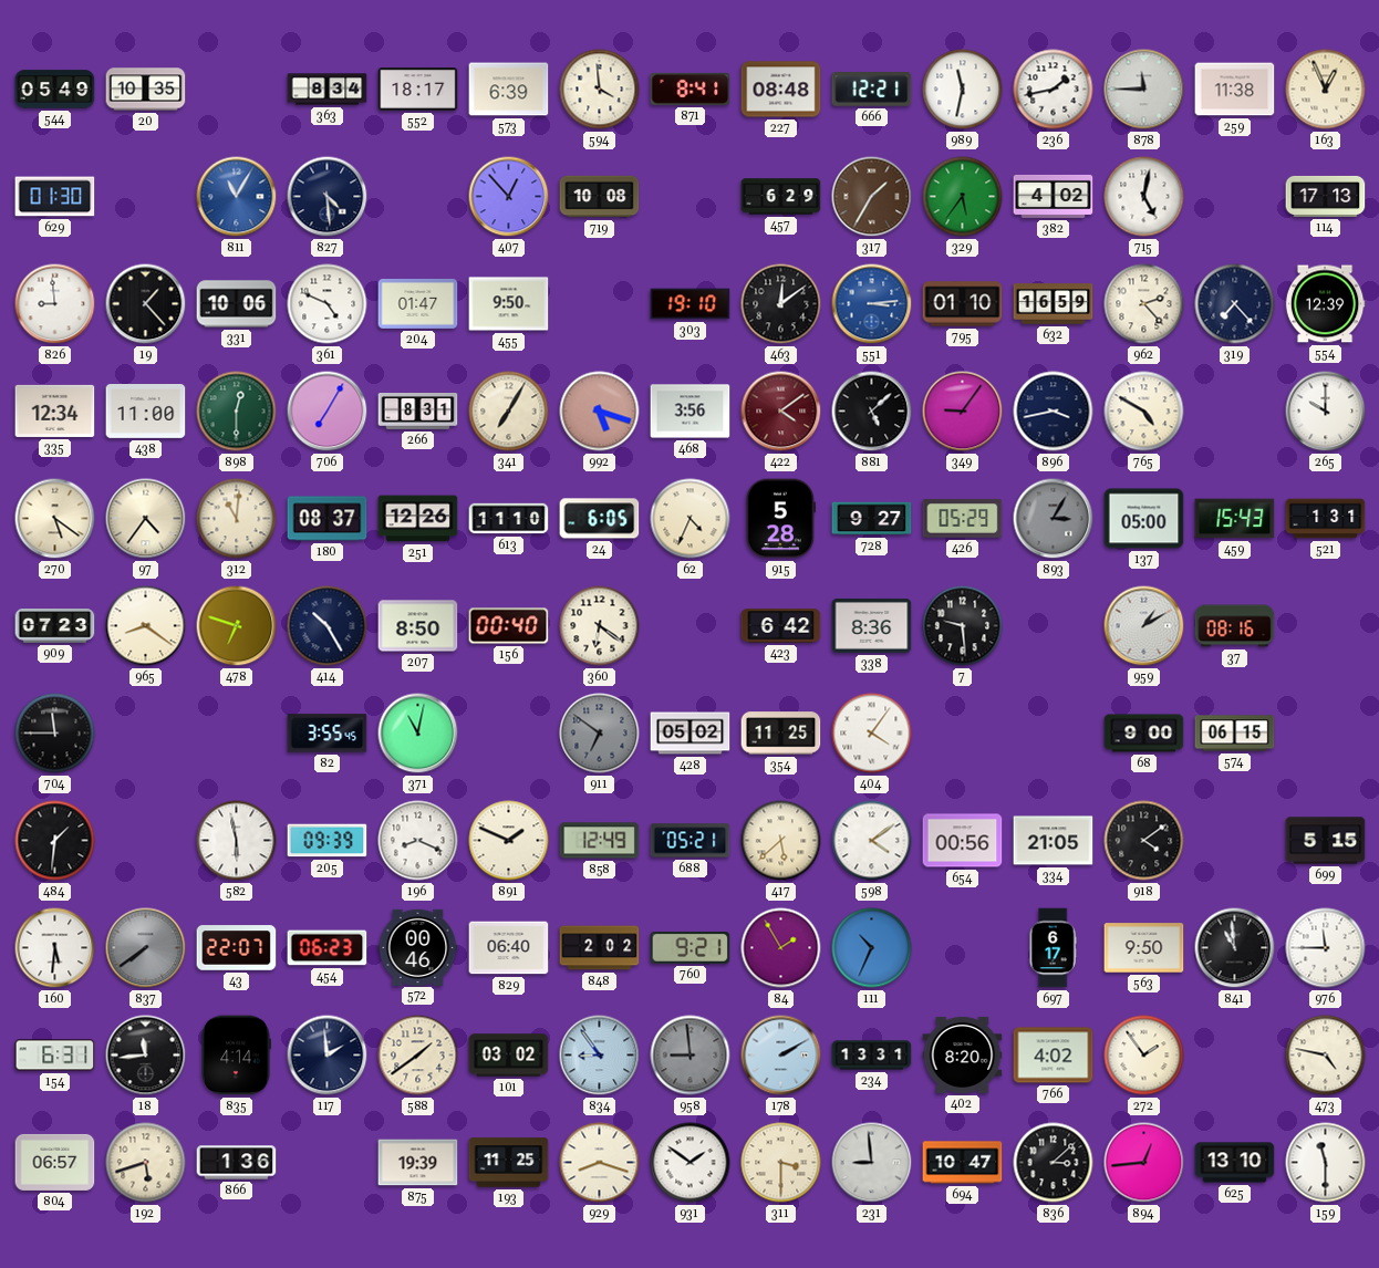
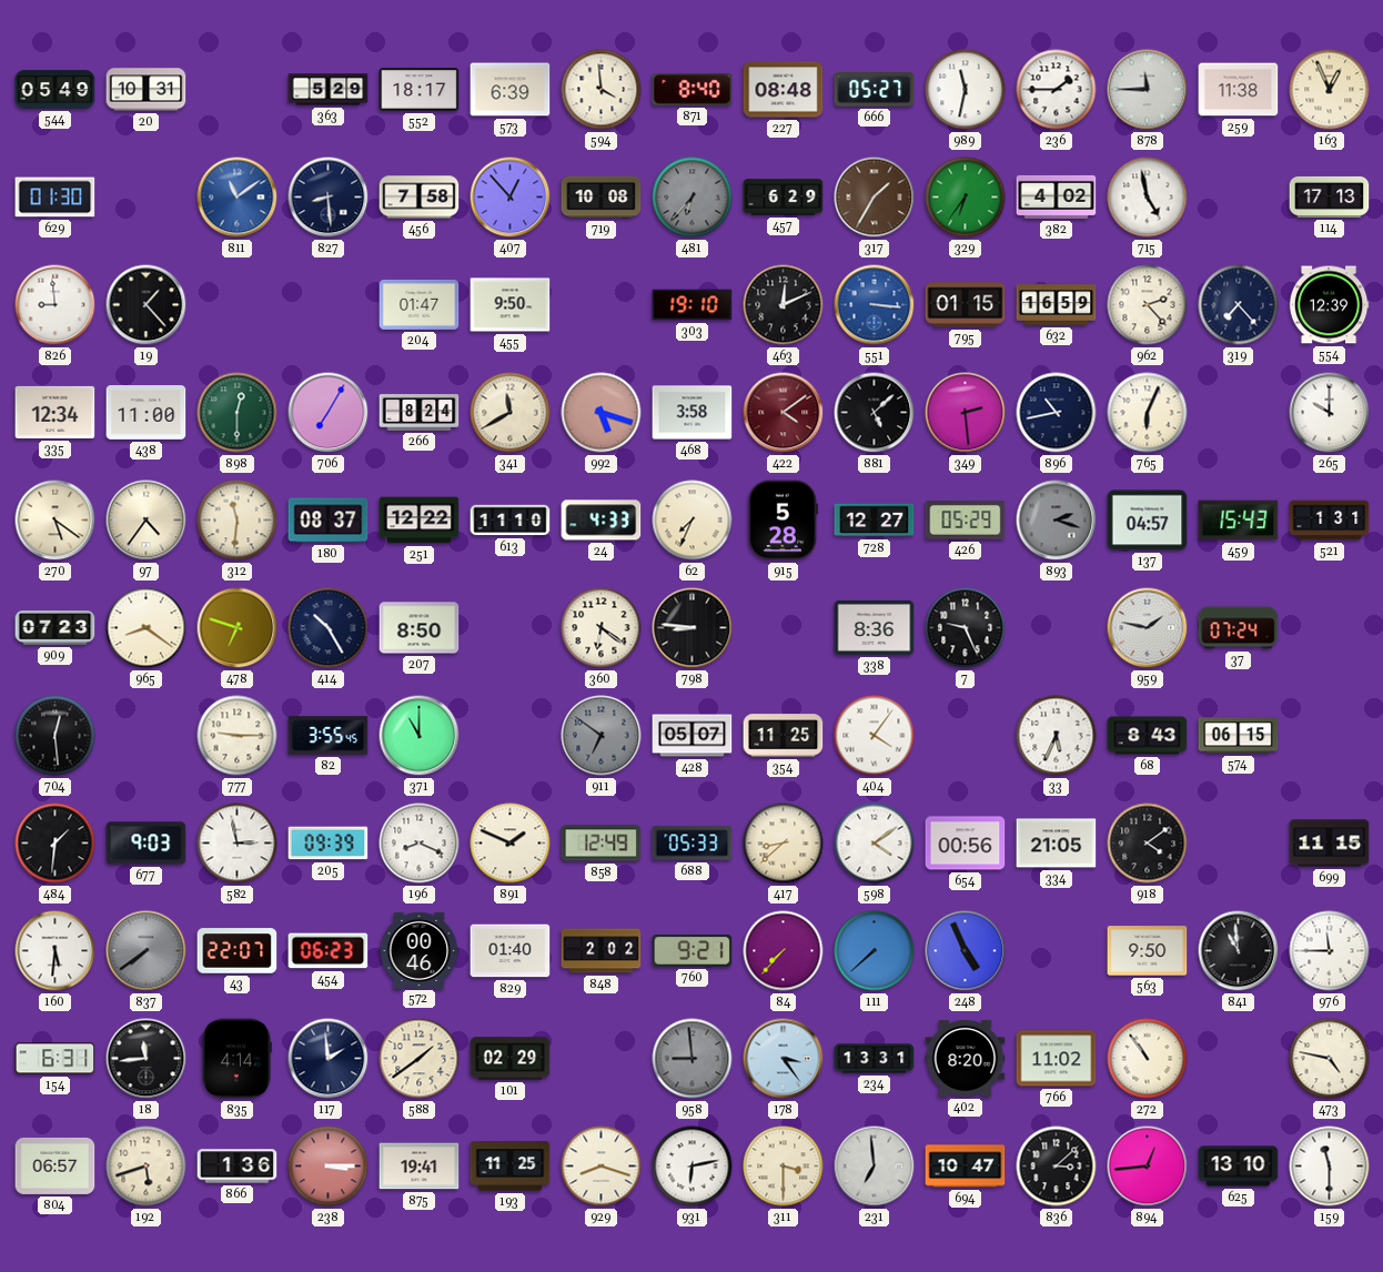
20: 10:35 -> 10:31
363: 8:34 -> 5:29
871: 8:41 -> 8:40
666: 12:21 -> 05:27
236: 1:43 -> 1:45
811: 11:05 -> 11:09
827: 4:29 -> 8:29
456: none -> 7:58
481: none -> 6:37
329: 5:36 -> 6:36
715: 5:02 -> 4:58
331: 10:06 -> none
361: 4:49 -> none
463: 12:09 -> 12:11
551: 3:14 -> 3:16
795: 01:10 -> 01:15
266: 8:31 -> 8:24
341: 7:05 -> 11:40
468: 3:56 -> 3:58
349: 9:06 -> 2:29
896: 3:43 -> 10:43
765: 4:50 -> 6:04
312: 11:01 -> 11:31
251: 12:26 -> 12:22
24: 6:05 -> 4:33
62: 4:34 -> 7:34
728: 9:27 -> 12:27
893: 3:05 -> 2:18
137: 05:00 -> 04:57
156: 00:40 -> none
798: none -> 8:46
423: 6:42 -> none
7: 9:29 -> 9:26
959: 1:10 -> 1:47
37: 08:16 -> 07:24
704: 11:45 -> 12:29
777: none -> 9:15
371: 11:02 -> 11:00
428: 05:02 -> 05:07
33: none -> 5:34
68: 9:00 -> 8:43
677: none -> 9:03
582: 5:58 -> 2:58
688: 05:21 -> 05:33
417: 5:38 -> 8:38
699: 5:15 -> 11:15
829: 06:40 -> 01:40
84: 1:55 -> 7:37
111: 10:34 -> 7:38
248: none -> 4:56
697: 6:17 -> none
101: 03:02 -> 02:29
834: 8:54 -> none
178: 2:10 -> 3:24
766: 4:02 -> 11:02
272: 1:54 -> 10:54
238: none -> 3:15
875: 19:39 -> 19:41
931: 1:51 -> 6:13
231: 8:59 -> 6:59
